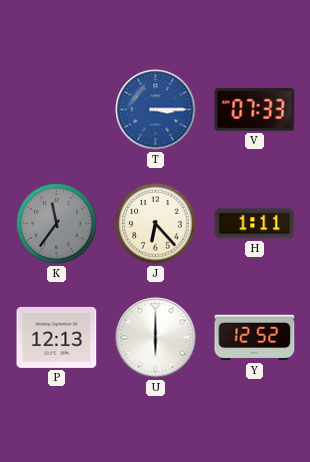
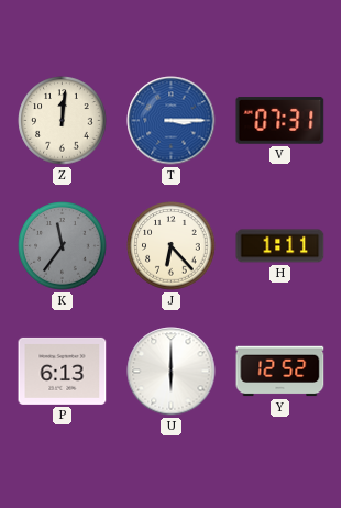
Z: none -> 12:01
V: 07:33 -> 07:31
P: 12:13 -> 6:13
